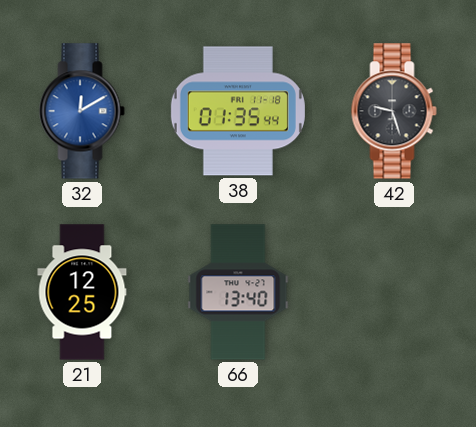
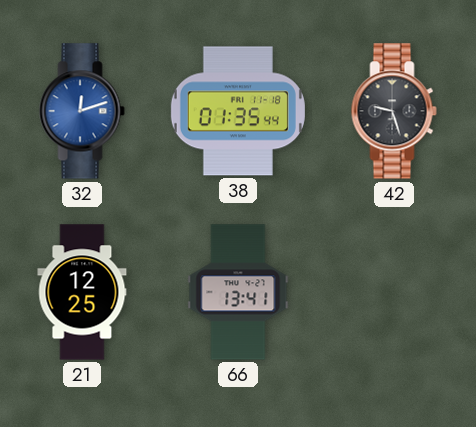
32: 12:10 -> 12:12
66: 13:40 -> 13:41
